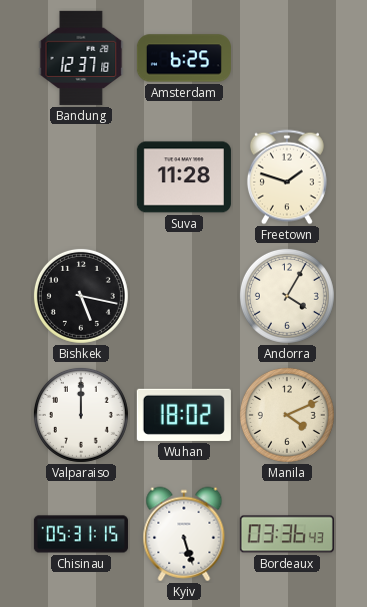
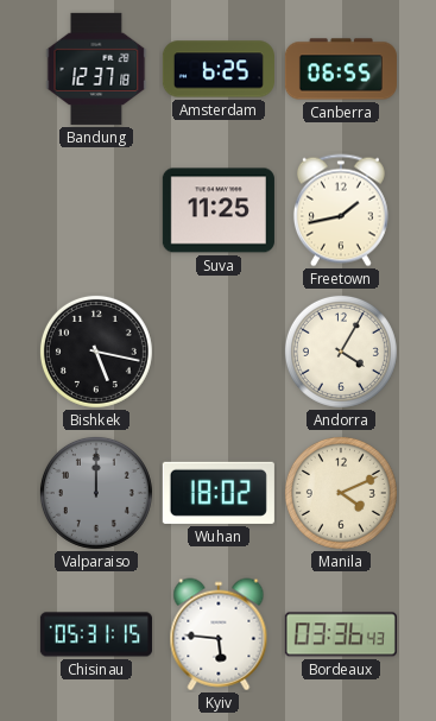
Canberra: none -> 06:55
Suva: 11:28 -> 11:25
Freetown: 1:48 -> 1:43
Valparaiso dial: white -> grey
Kyiv: 5:27 -> 5:46
